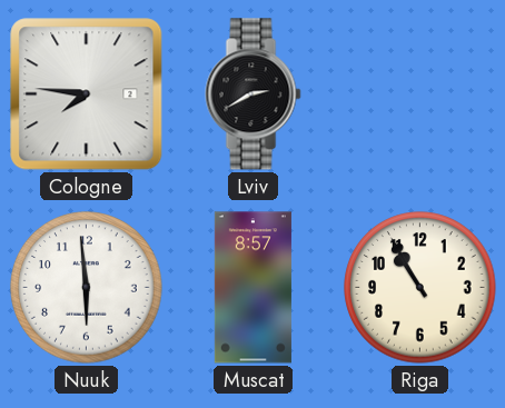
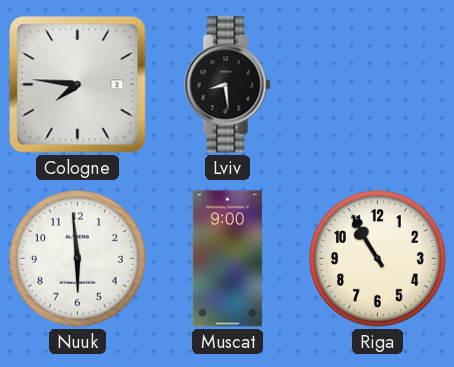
Lviv: 2:40 -> 8:29
Muscat: 8:57 -> 9:00
